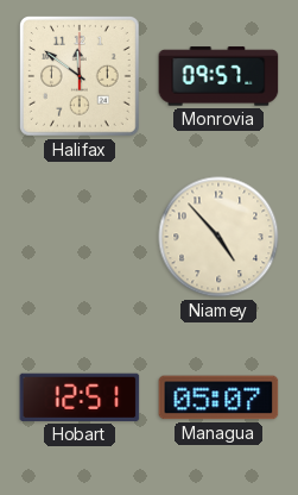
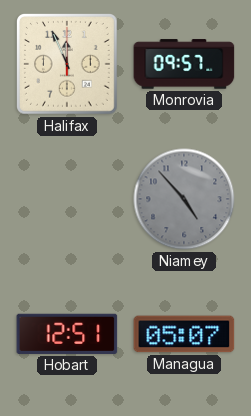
Halifax: 11:51 -> 11:56
Niamey dial: cream -> grey
